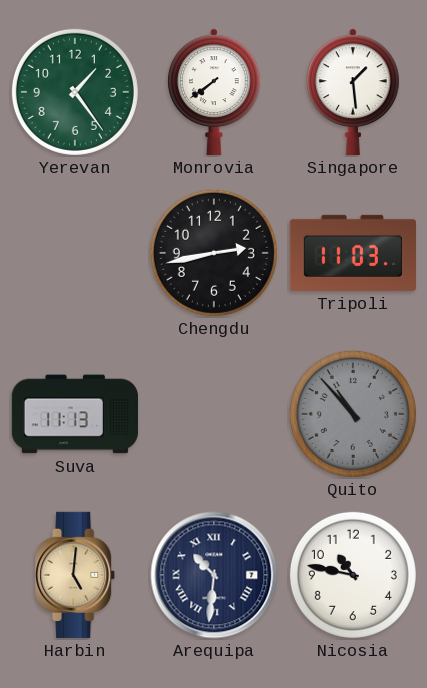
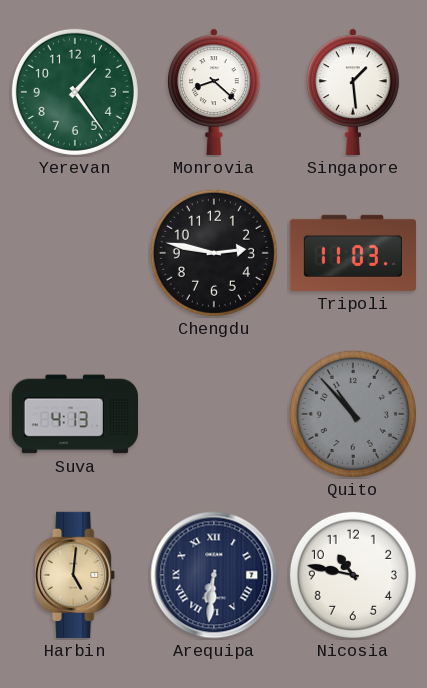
Monrovia: 7:39 -> 8:22
Chengdu: 2:43 -> 2:47
Suva: 11:13 -> 4:13
Arequipa: 10:31 -> 6:31
